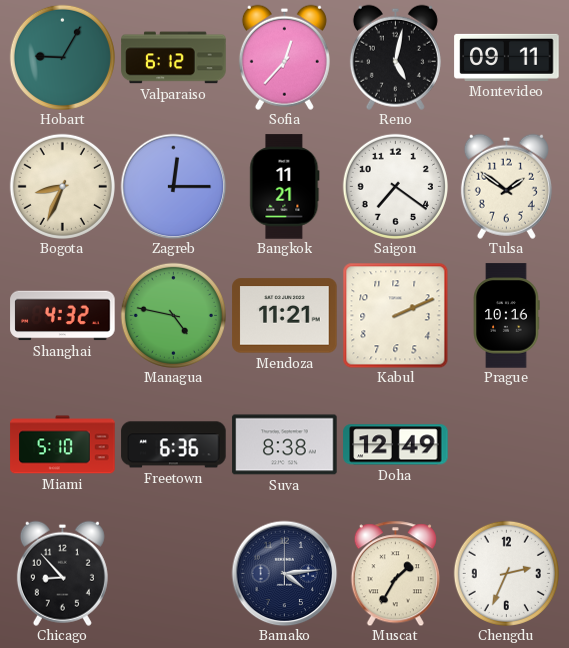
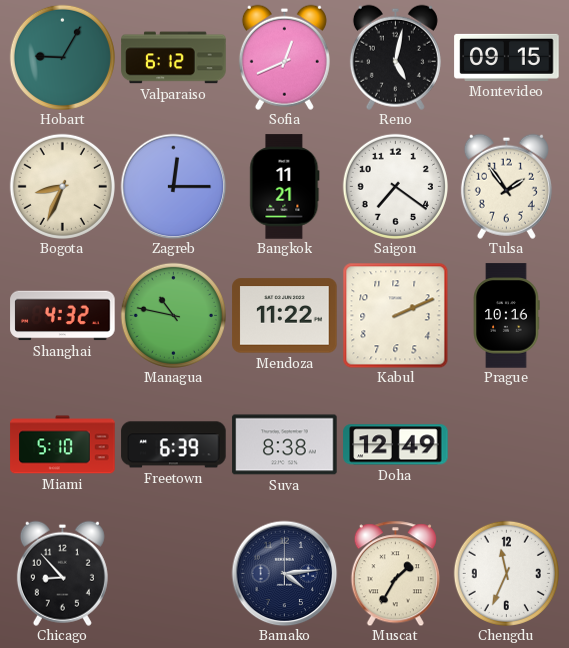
Sofia: 12:37 -> 12:41
Montevideo: 09:11 -> 09:15
Tulsa: 1:51 -> 1:54
Managua: 4:47 -> 10:47
Mendoza: 11:21 -> 11:22
Freetown: 6:36 -> 6:39
Chengdu: 2:34 -> 11:34
